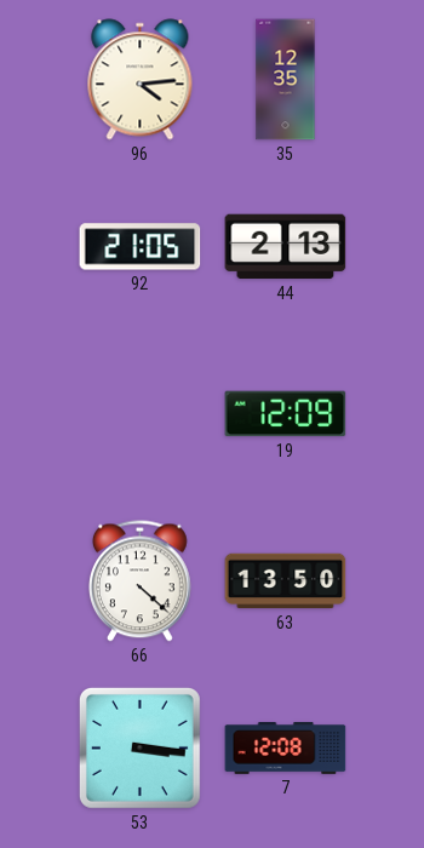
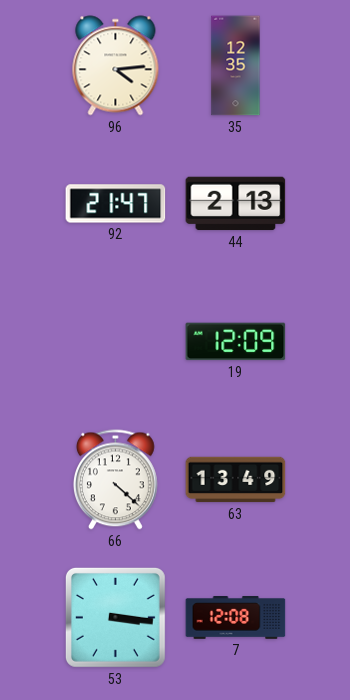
92: 21:05 -> 21:47
63: 13:50 -> 13:49
